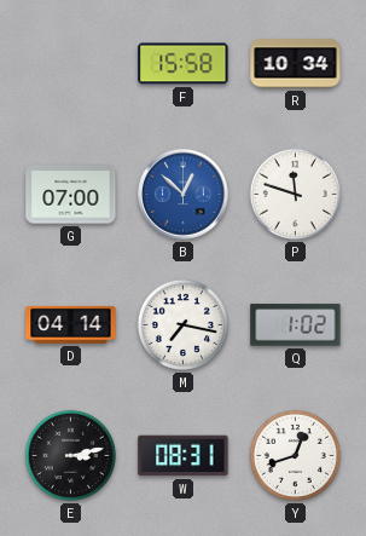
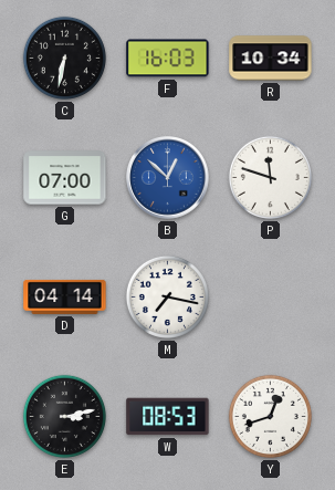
C: none -> 6:32
F: 15:58 -> 16:03
Q: 1:02 -> none
W: 08:31 -> 08:53
